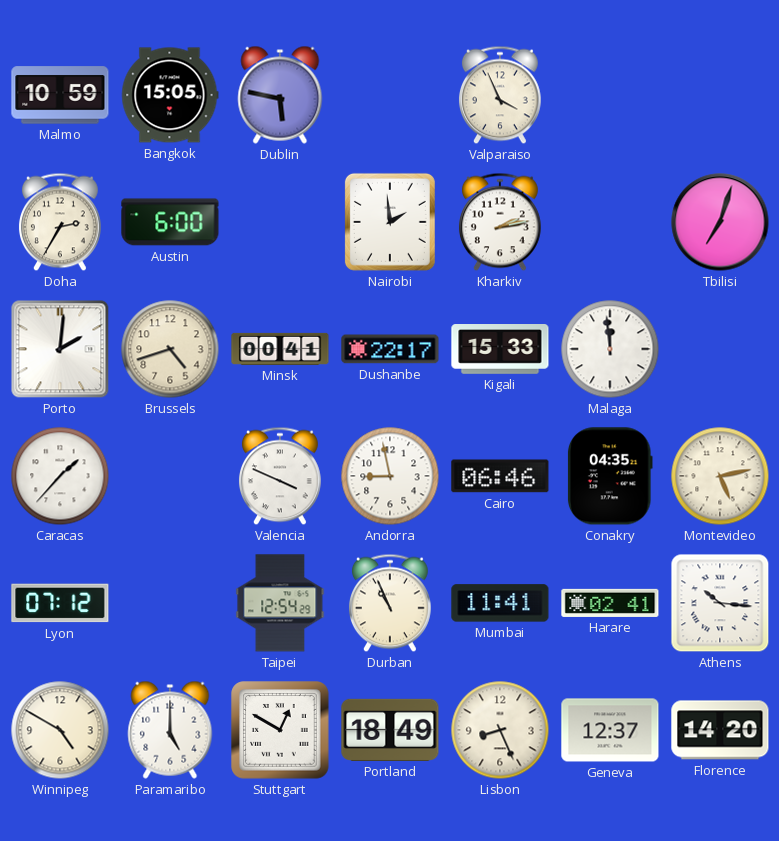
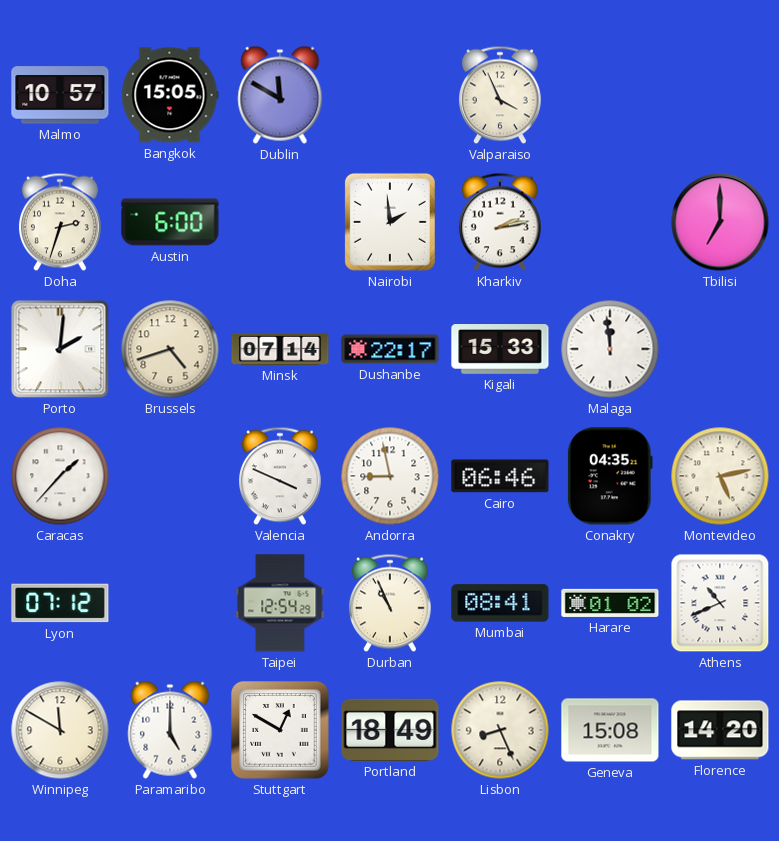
Malmo: 10:59 -> 10:57
Dublin: 5:47 -> 11:50
Doha: 2:35 -> 2:33
Tbilisi: 7:03 -> 7:00
Minsk: 00:41 -> 07:14
Mumbai: 11:41 -> 08:41
Harare: 02:41 -> 01:02
Athens: 10:16 -> 10:41
Winnipeg: 4:50 -> 11:50
Geneva: 12:37 -> 15:08
